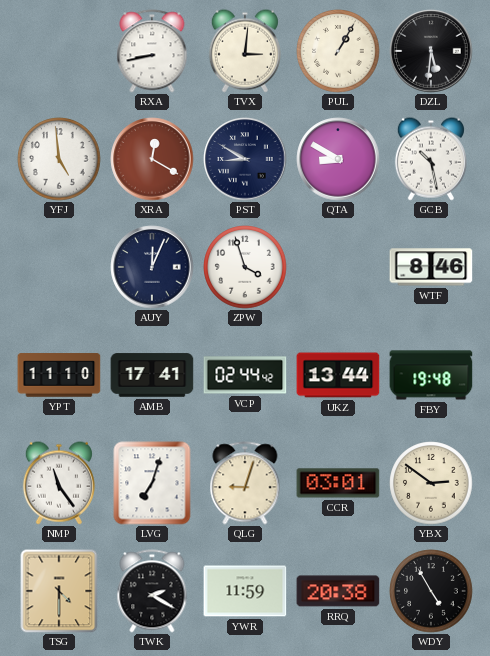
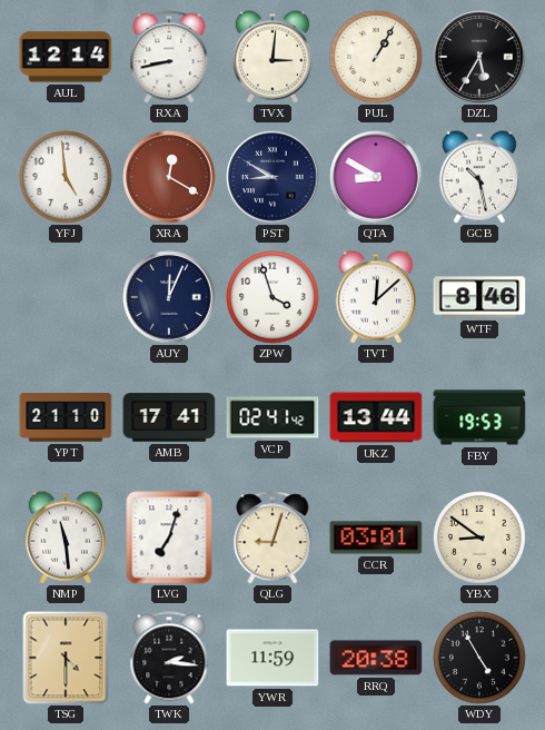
AUL: none -> 12:14
DZL: 5:31 -> 5:35
TVT: none -> 12:08
YPT: 11:10 -> 21:10
VCP: 02:44 -> 02:41
FBY: 19:48 -> 19:53
NMP: 11:24 -> 11:29
YBX: 2:51 -> 8:51
TWK: 2:20 -> 2:16
